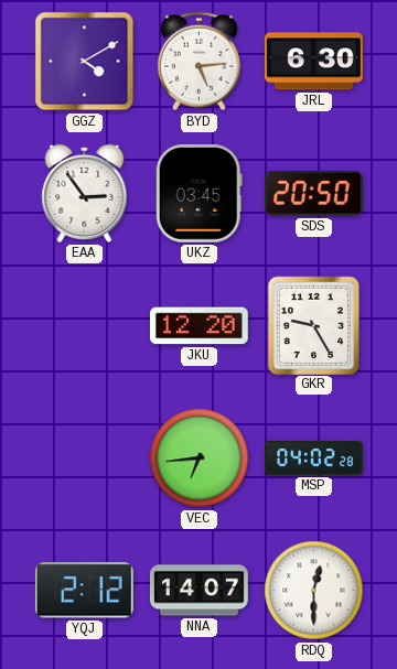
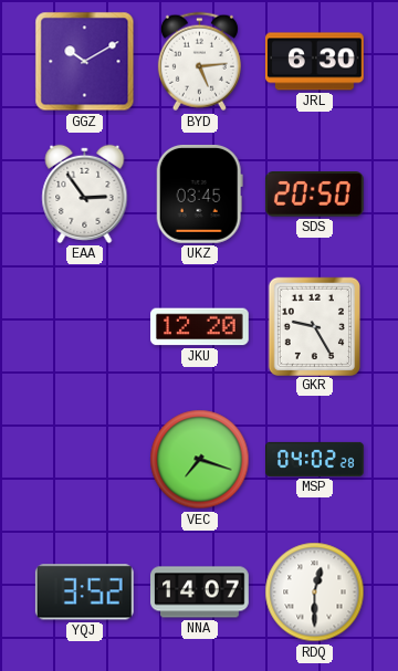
GGZ: 4:10 -> 10:10
VEC: 6:44 -> 7:18
YQJ: 2:12 -> 3:52
